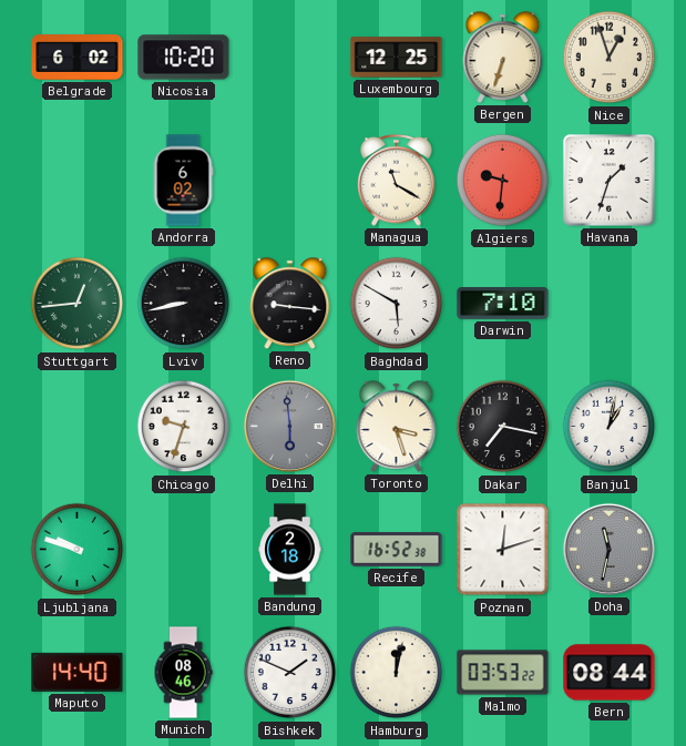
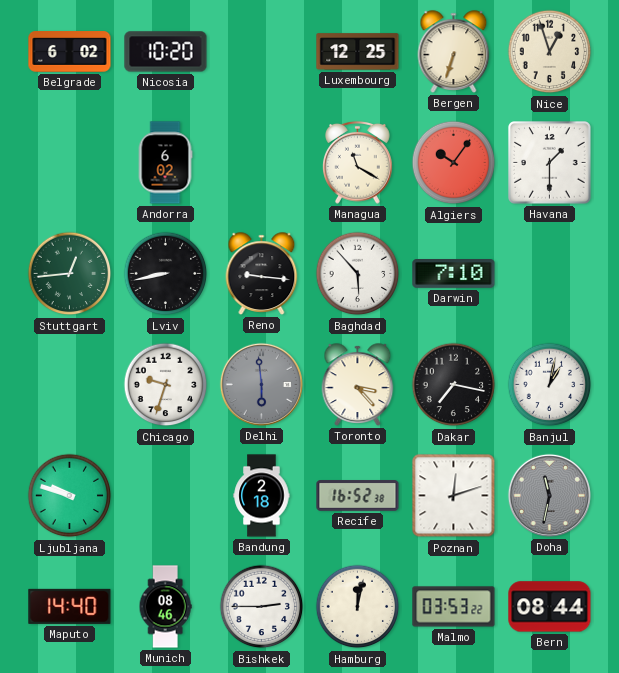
Algiers: 9:31 -> 10:06
Havana: 1:33 -> 1:30
Baghdad: 5:50 -> 5:53
Toronto: 3:27 -> 3:23
Bishkek: 1:49 -> 2:45
